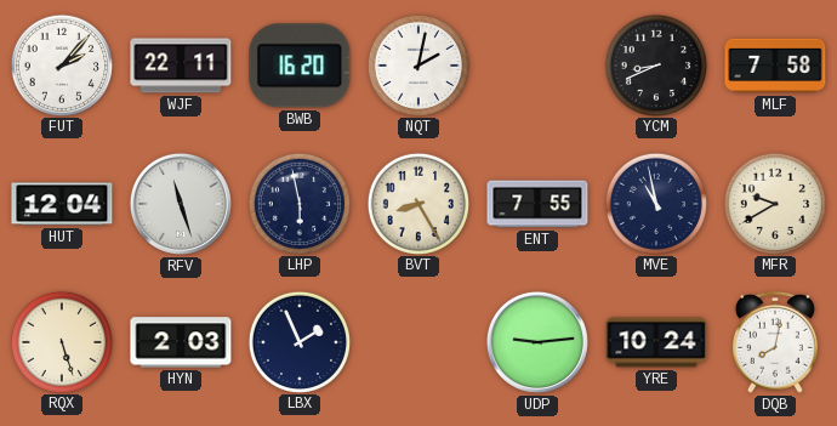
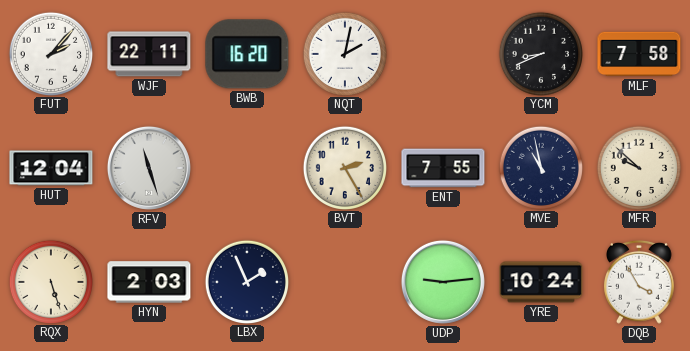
LHP: 5:58 -> none
BVT: 8:25 -> 2:25
MFR: 9:40 -> 9:52
DQB: 8:02 -> 3:55
